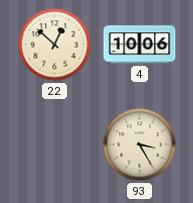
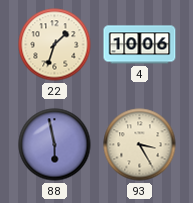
22: 12:52 -> 1:33
88: none -> 5:58
